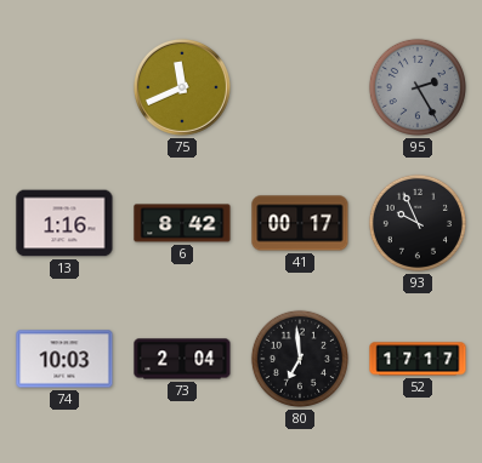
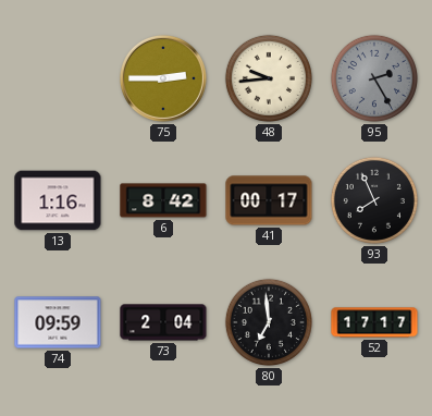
75: 11:41 -> 2:45
48: none -> 9:44
93: 9:56 -> 7:56
74: 10:03 -> 09:59
